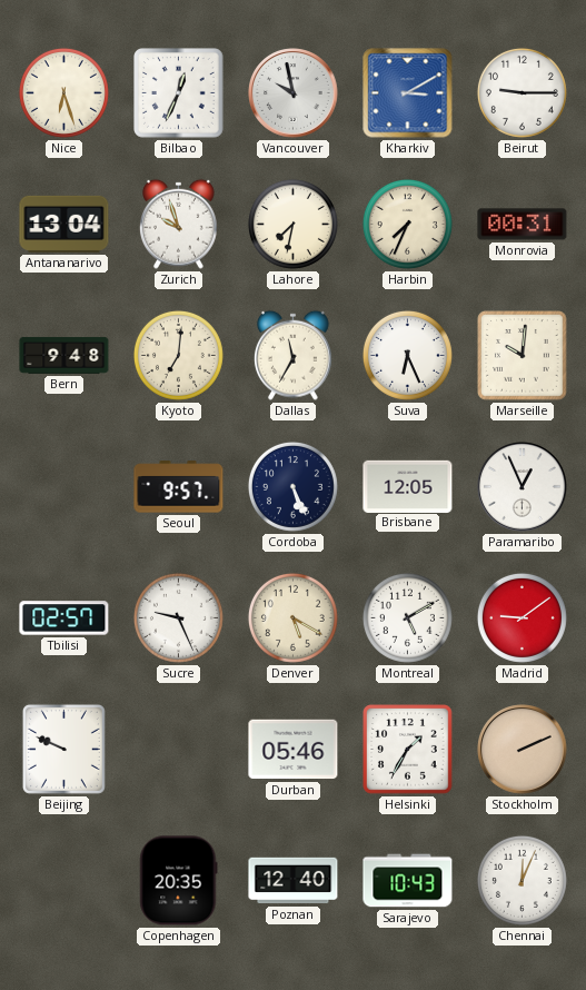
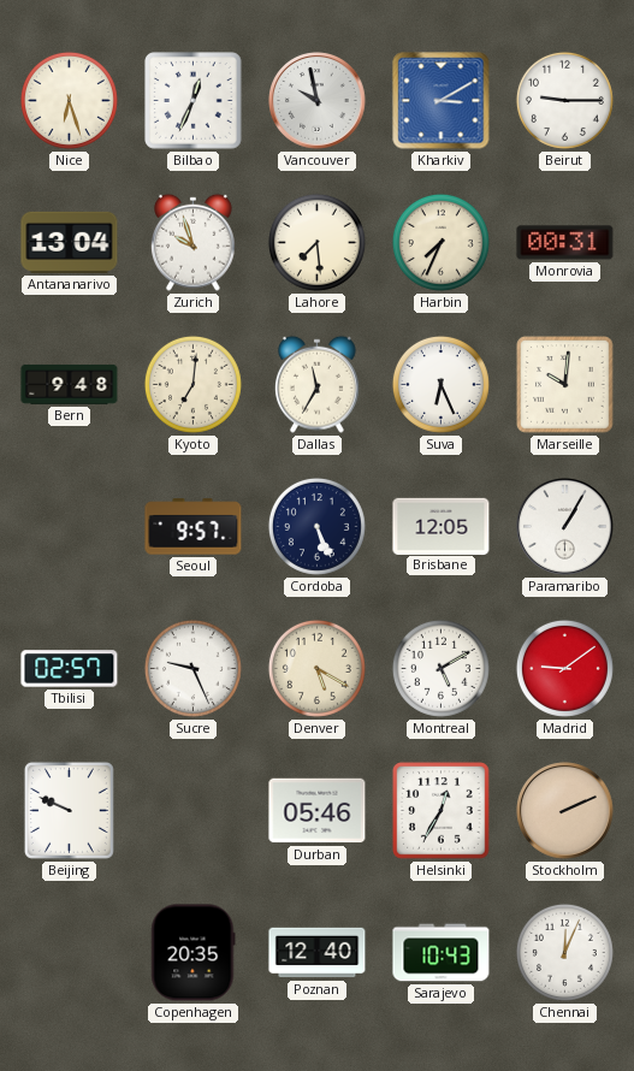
Lahore: 7:32 -> 7:29
Paramaribo: 12:56 -> 1:05
Helsinki: 1:35 -> 12:35
